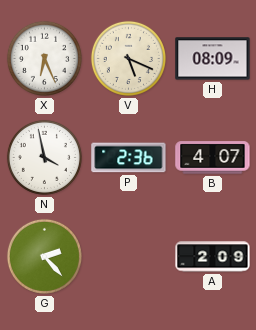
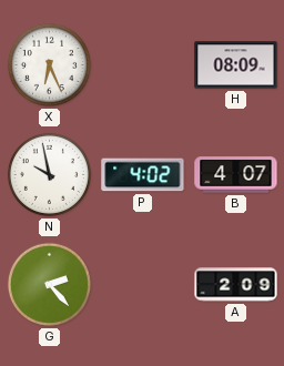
V: 5:19 -> none
N: 3:58 -> 9:58
P: 2:36 -> 4:02
